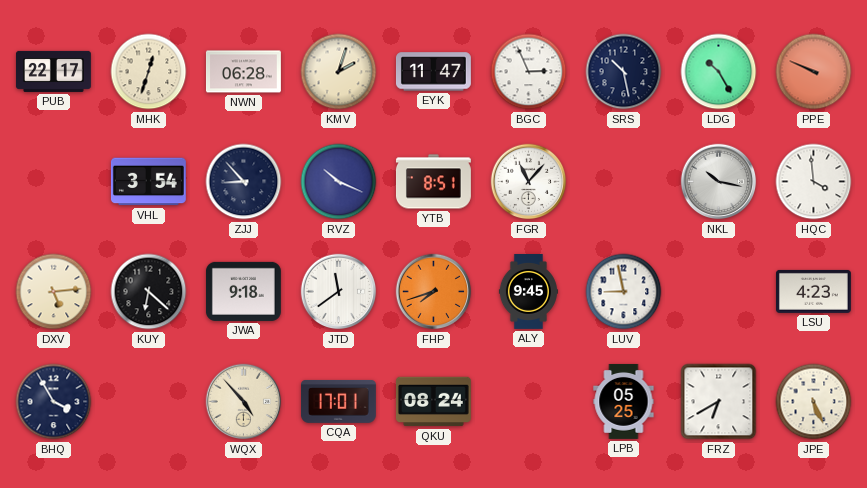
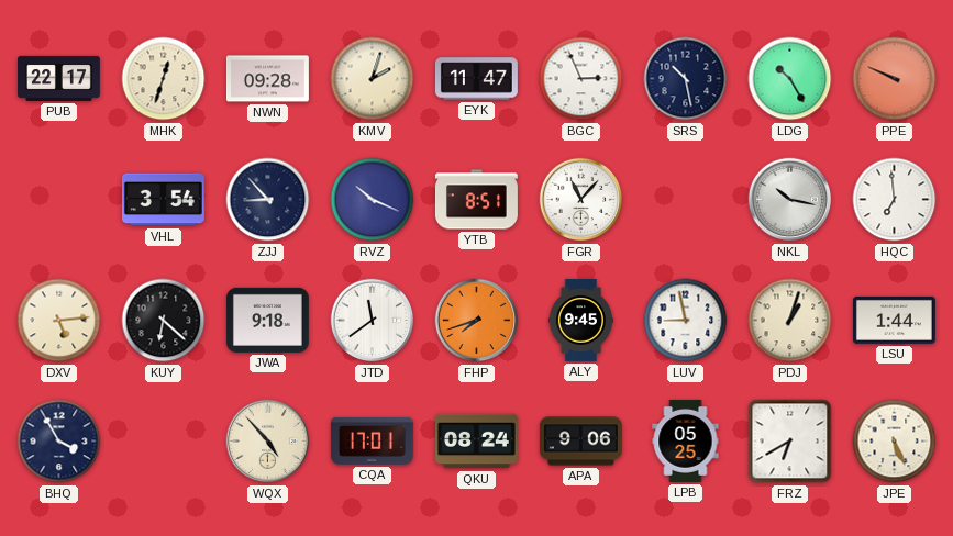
NWN: 06:28 -> 09:28
HQC: 3:59 -> 6:59
PDJ: none -> 1:03
LSU: 4:23 -> 1:44
APA: none -> 9:06
